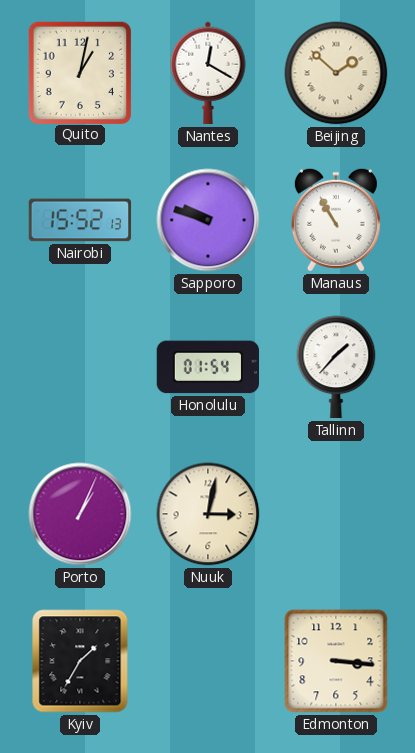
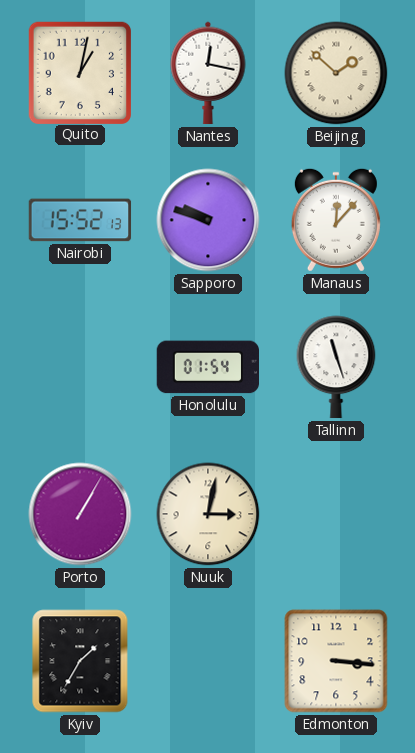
Nantes: 12:20 -> 12:17
Manaus: 10:55 -> 12:07
Tallinn: 1:37 -> 11:27
Porto: 1:04 -> 1:05
